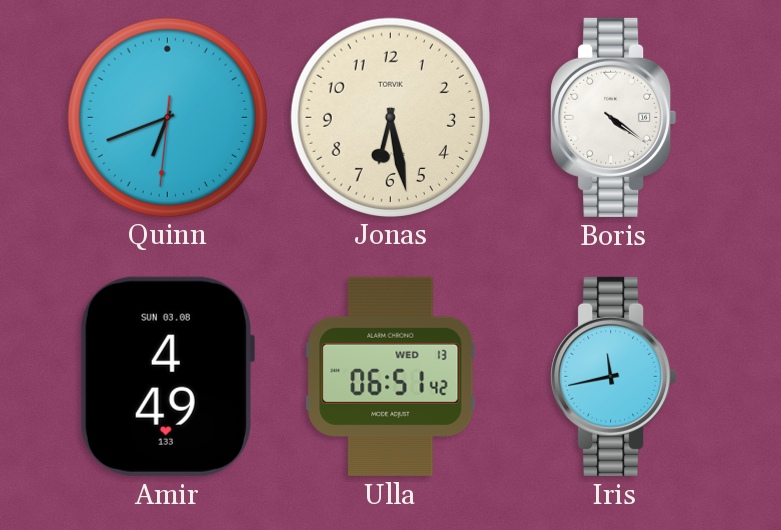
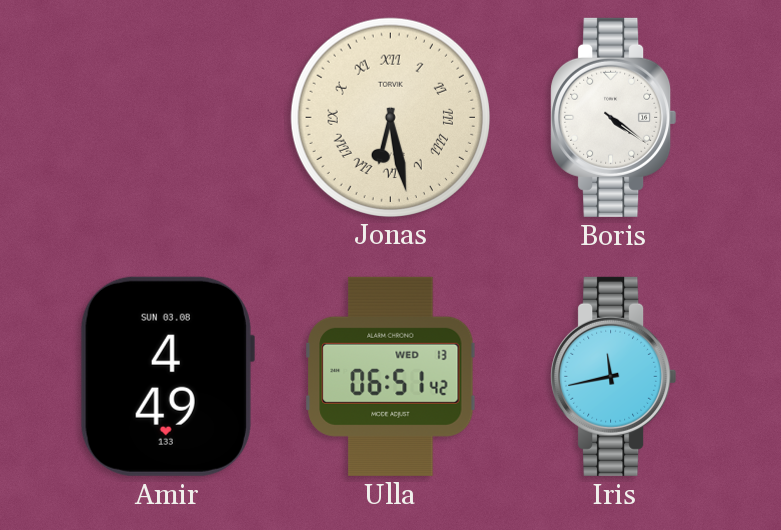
Quinn: 6:41 -> none
Jonas numerals: Arabic -> Roman
